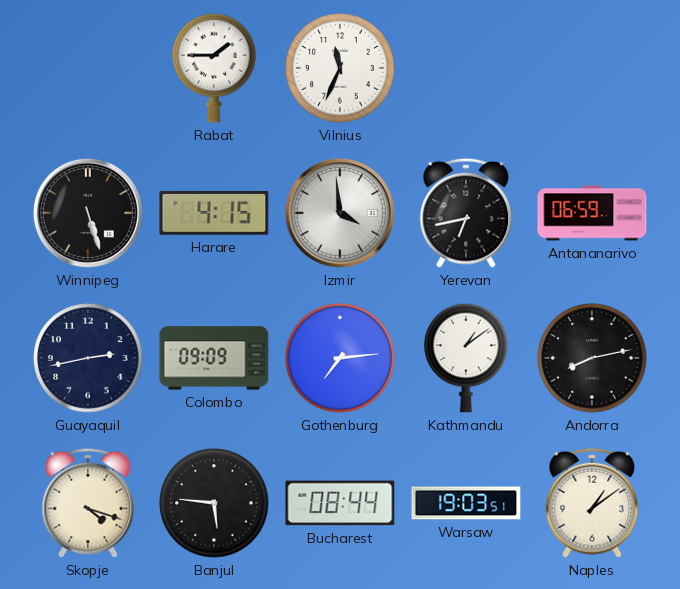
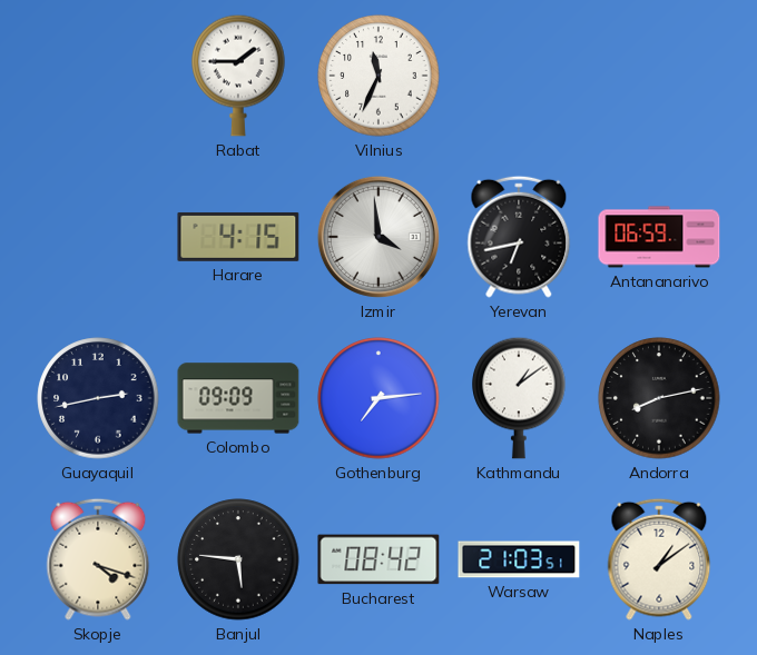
Winnipeg: 5:27 -> none
Bucharest: 08:44 -> 08:42
Warsaw: 19:03 -> 21:03
